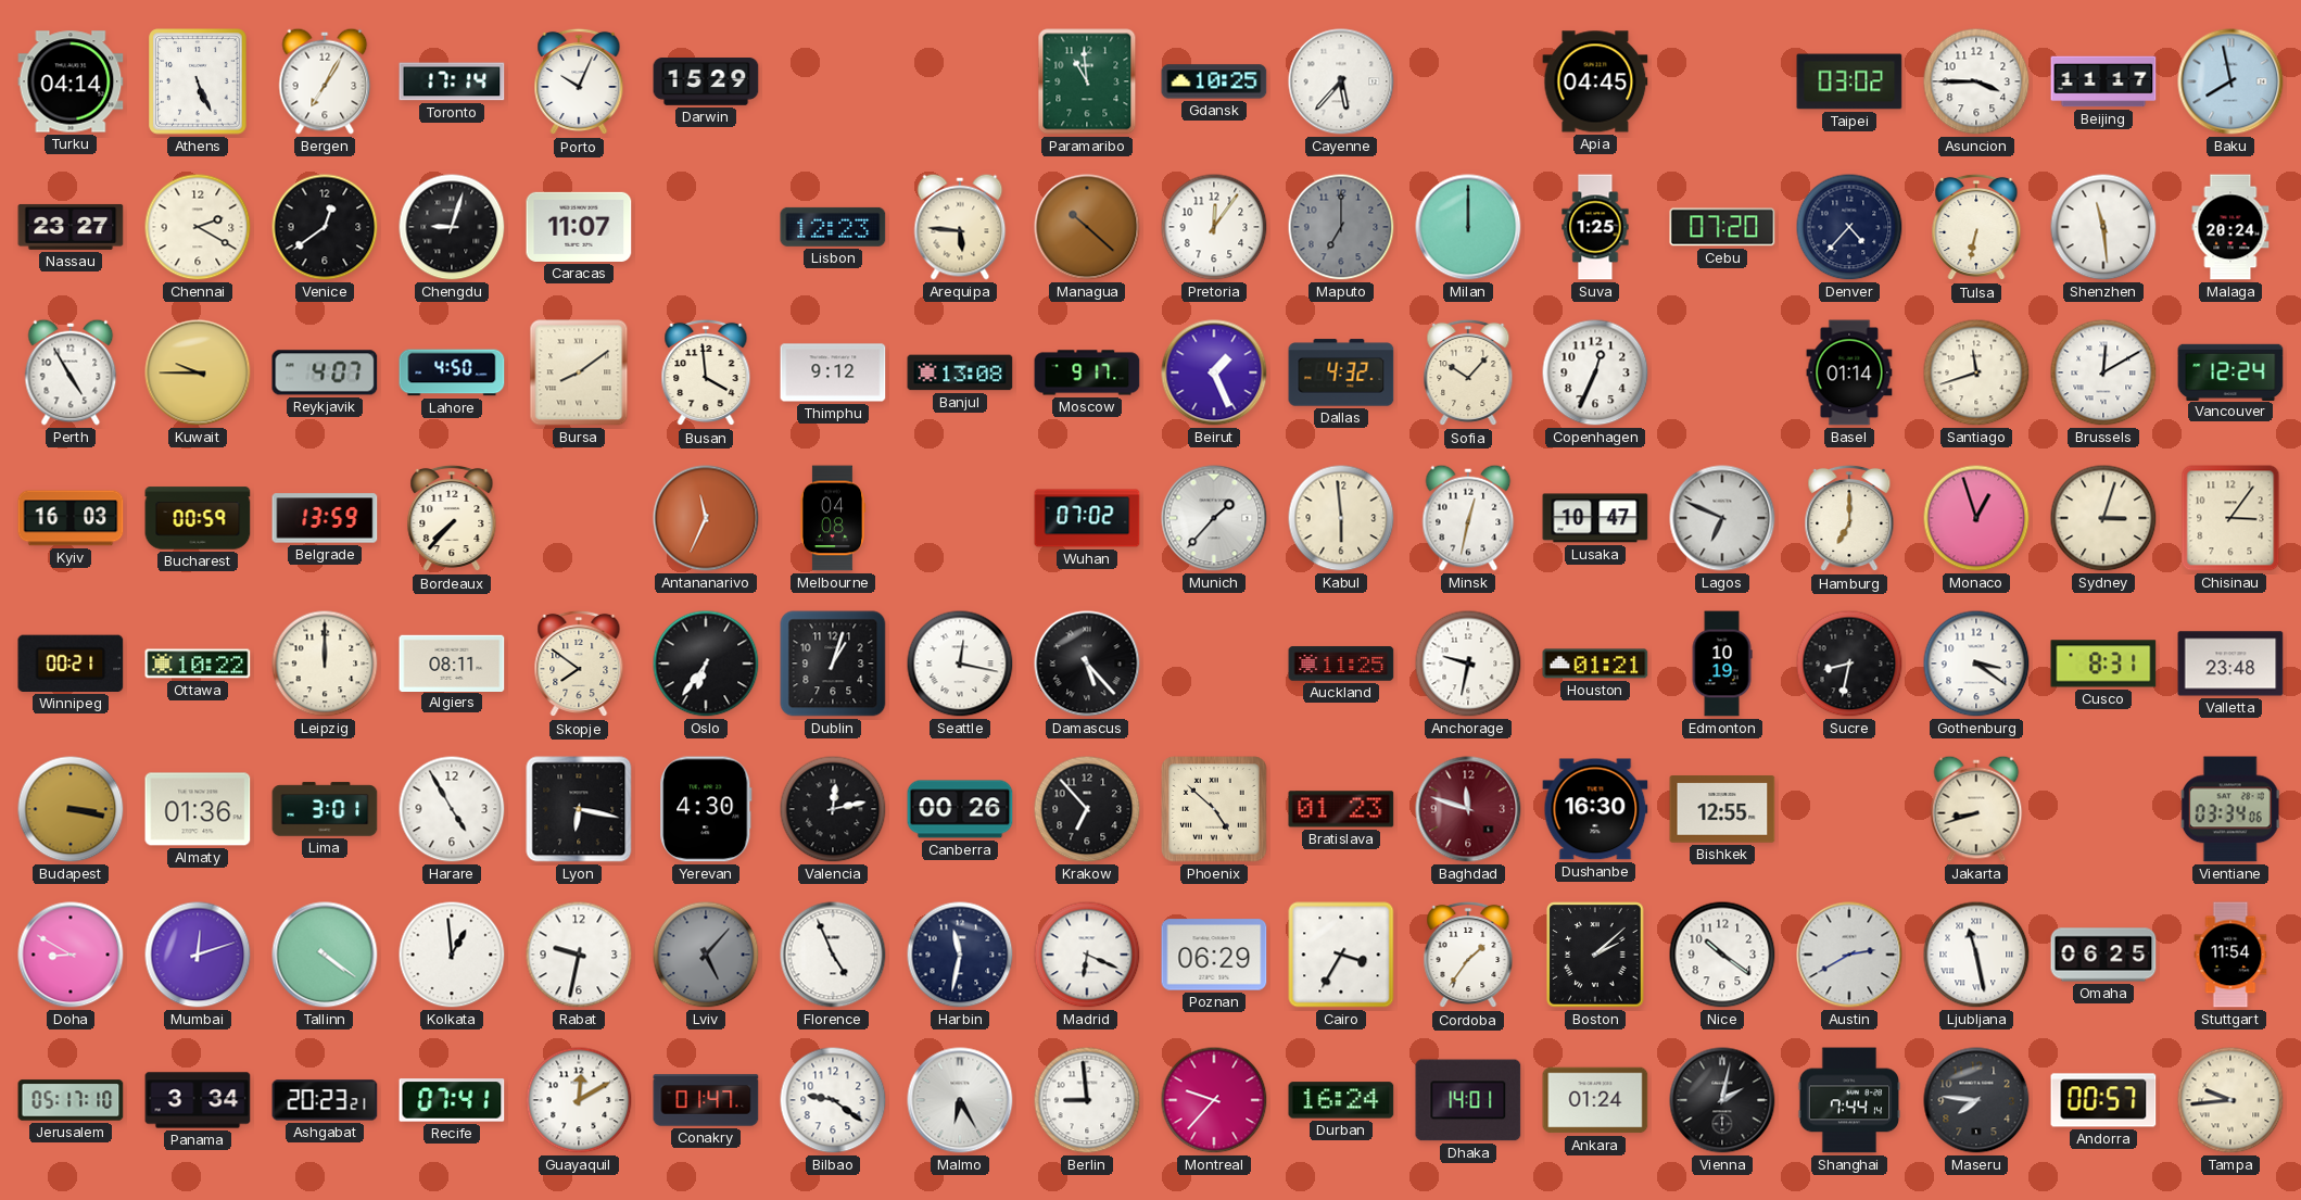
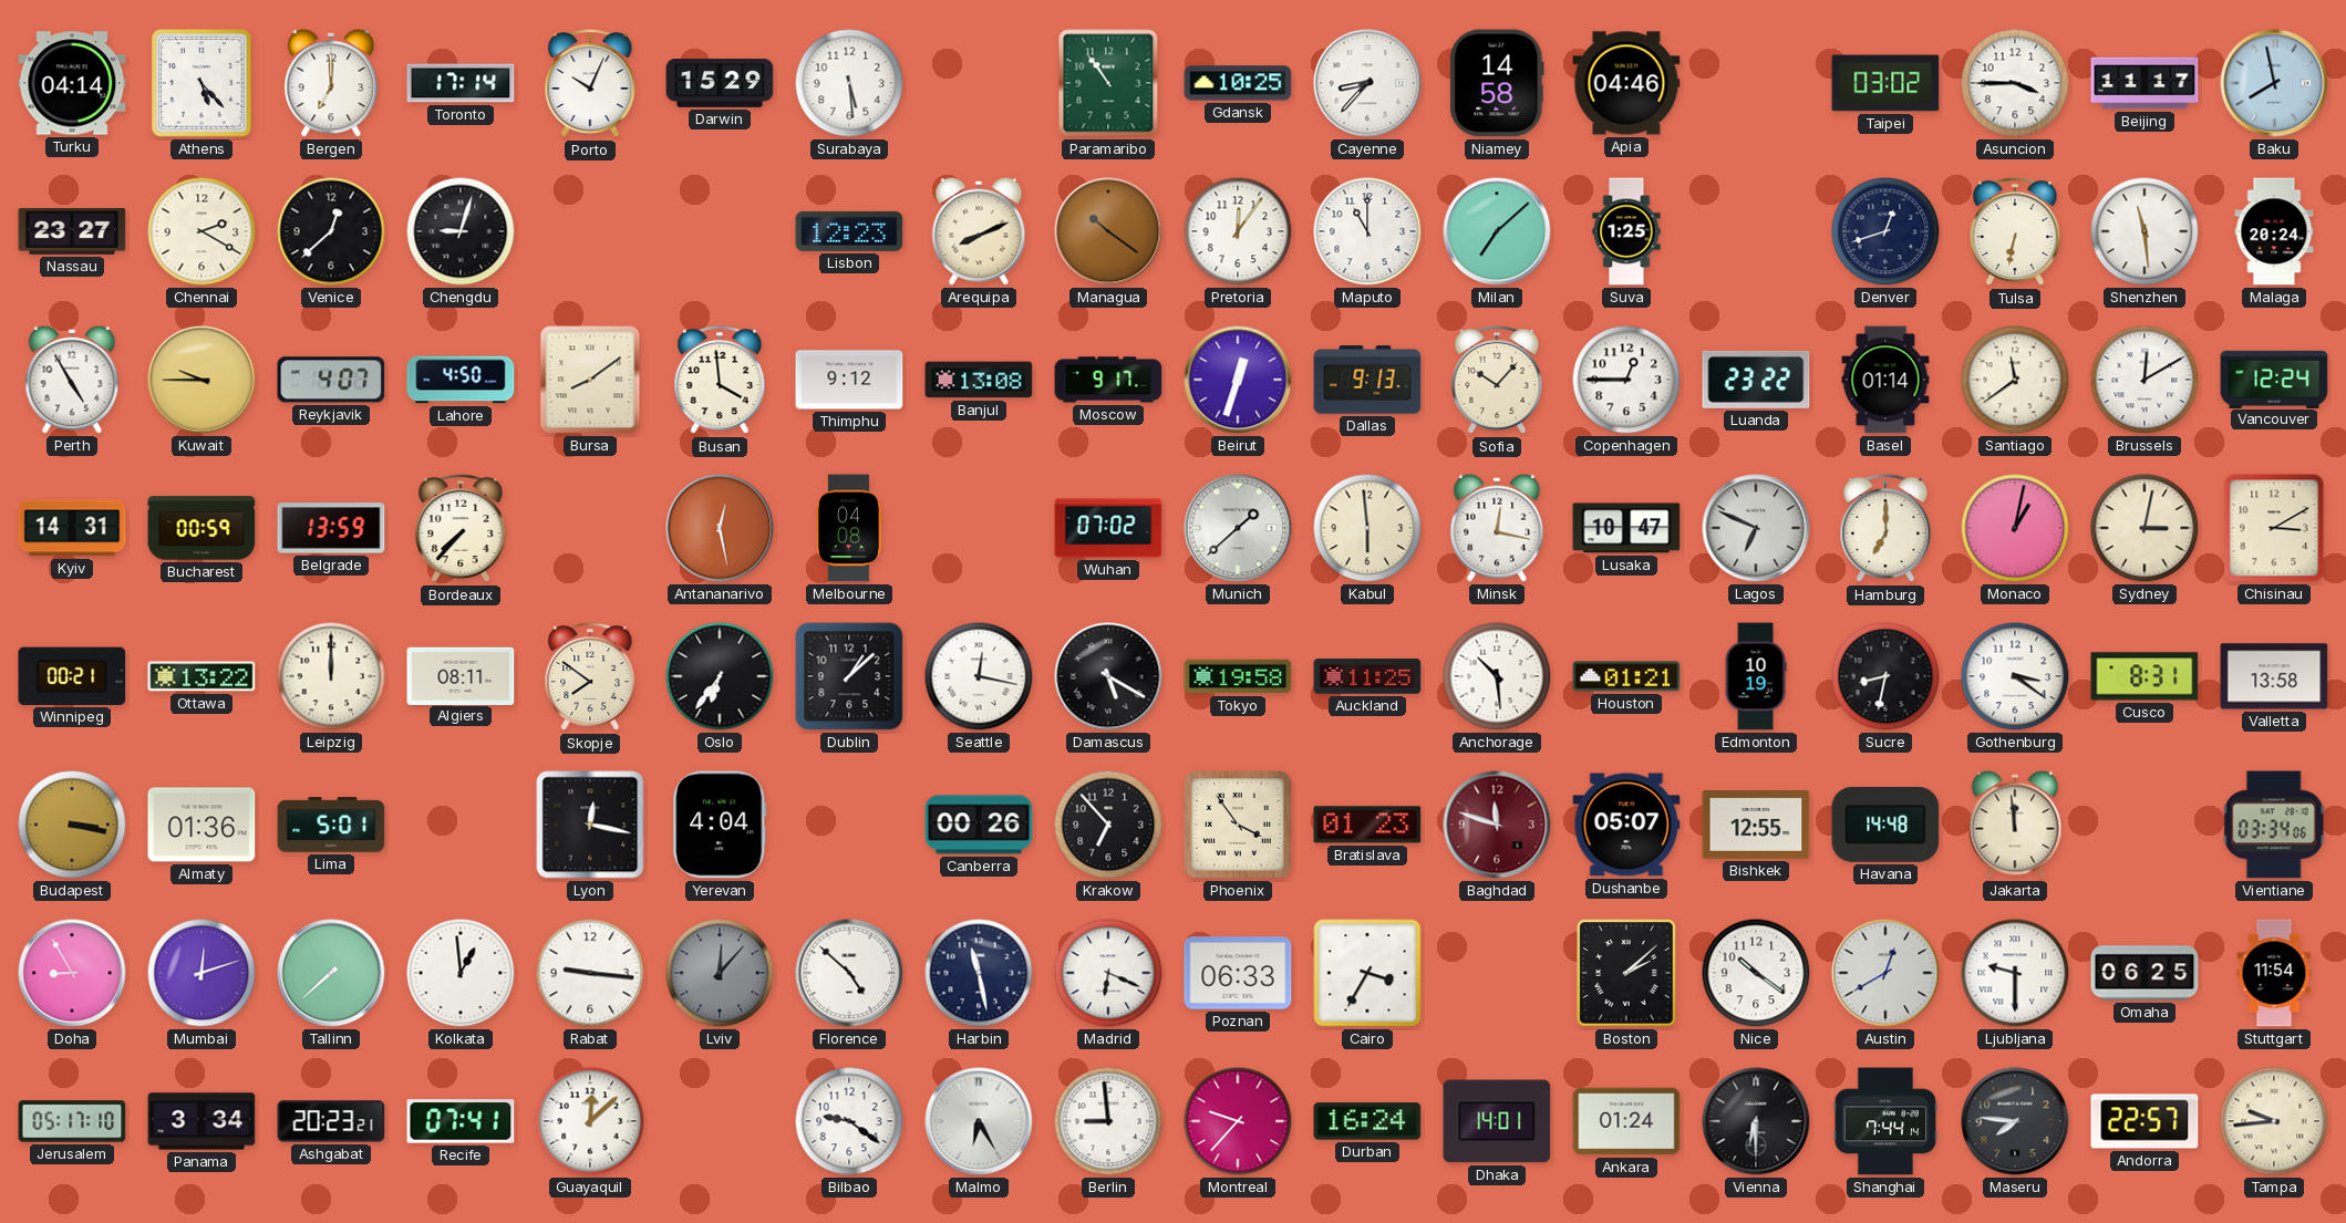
Athens: 5:26 -> 5:23
Bergen: 7:05 -> 7:00
Surabaya: none -> 5:29
Paramaribo: 10:59 -> 10:54
Cayenne: 5:37 -> 8:37
Niamey: none -> 14:58
Apia: 04:45 -> 04:46
Venice: 12:39 -> 12:38
Caracas: 11:07 -> none
Arequipa: 5:46 -> 8:11
Managua: 10:22 -> 10:21
Maputo: 7:00 -> 11:00
Maputo dial: grey -> white
Milan: 12:00 -> 7:08
Cebu: 07:20 -> none
Denver: 4:37 -> 12:42
Beirut: 1:26 -> 12:33
Dallas: 4:32 -> 9:13
Copenhagen: 12:34 -> 12:45
Luanda: none -> 23:22
Santiago: 11:42 -> 11:39
Kyiv: 16:03 -> 14:31
Antananarivo: 11:34 -> 12:28
Munich: 1:37 -> 1:38
Minsk: 12:32 -> 12:17
Monaco: 12:57 -> 1:02
Sydney: 3:03 -> 3:02
Chisinau: 3:06 -> 3:10
Ottawa: 10:22 -> 13:22
Dublin: 1:03 -> 1:08
Damascus: 5:23 -> 5:20
Tokyo: none -> 19:58
Anchorage: 9:32 -> 10:29
Valletta: 23:48 -> 13:58
Lima: 3:01 -> 5:01
Harare: 4:55 -> none
Lyon: 6:17 -> 12:17
Yerevan: 4:30 -> 4:04
Valencia: 12:13 -> none
Phoenix: 4:52 -> 3:54
Dushanbe: 16:30 -> 05:07
Havana: none -> 14:48
Jakarta: 8:42 -> 11:59
Doha: 8:50 -> 8:55
Tallinn: 4:21 -> 7:38
Rabat: 9:32 -> 9:16
Lviv: 5:07 -> 12:07
Florence: 4:56 -> 4:52
Harbin: 11:32 -> 11:28
Poznan: 06:29 -> 06:33
Cordoba: 1:36 -> none
Austin: 2:40 -> 12:40
Ljubljana: 11:28 -> 9:30
Guayaquil: 12:10 -> 12:08
Conakry: 01:47 -> none
Vienna: 2:02 -> 6:30
Andorra: 00:57 -> 22:57
